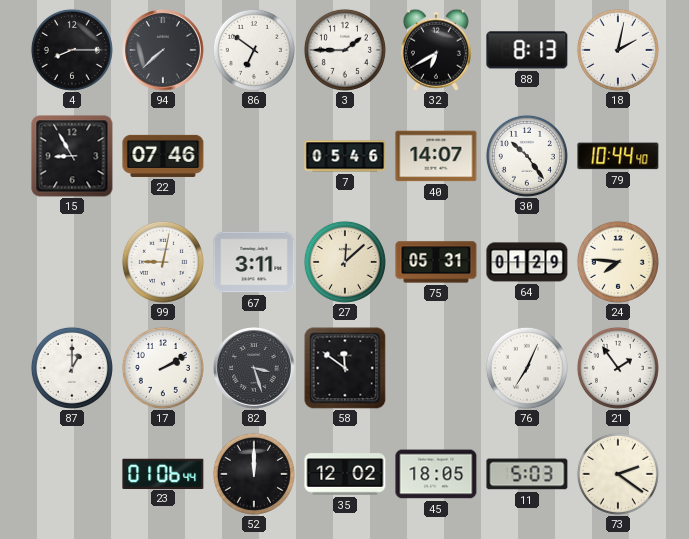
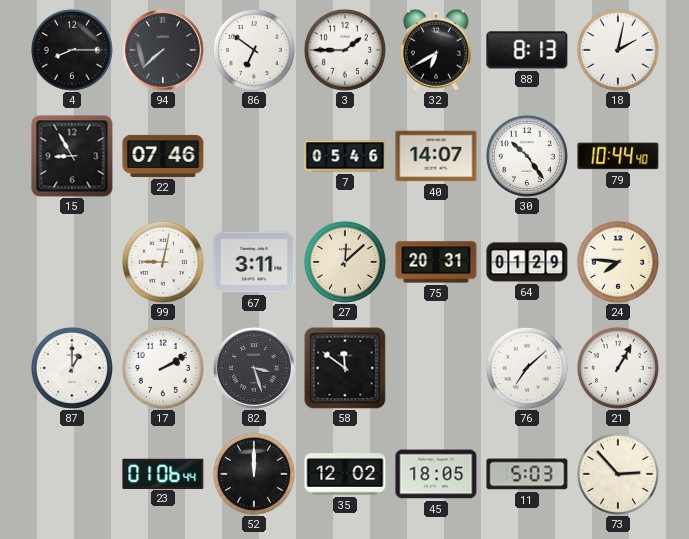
75: 05:31 -> 20:31
76: 7:04 -> 7:08
21: 1:54 -> 1:05
73: 2:21 -> 2:53
